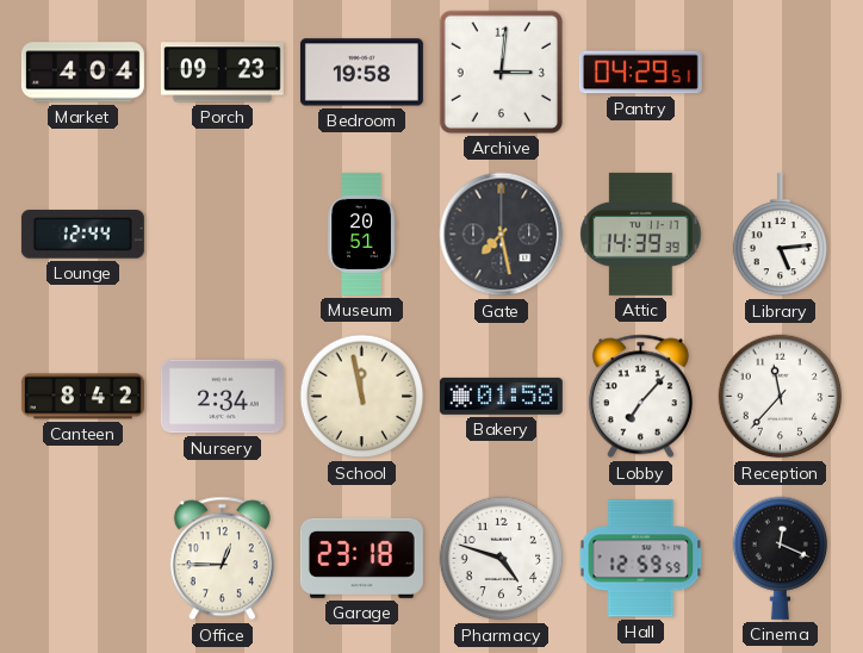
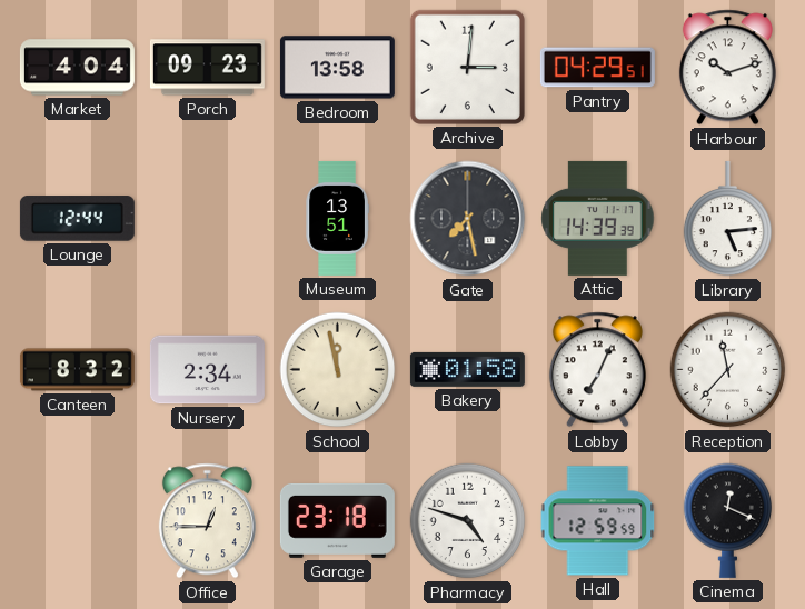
Bedroom: 19:58 -> 13:58
Harbour: none -> 10:12
Museum: 20:51 -> 13:51
Canteen: 8:42 -> 8:32
Lobby: 7:07 -> 7:04
